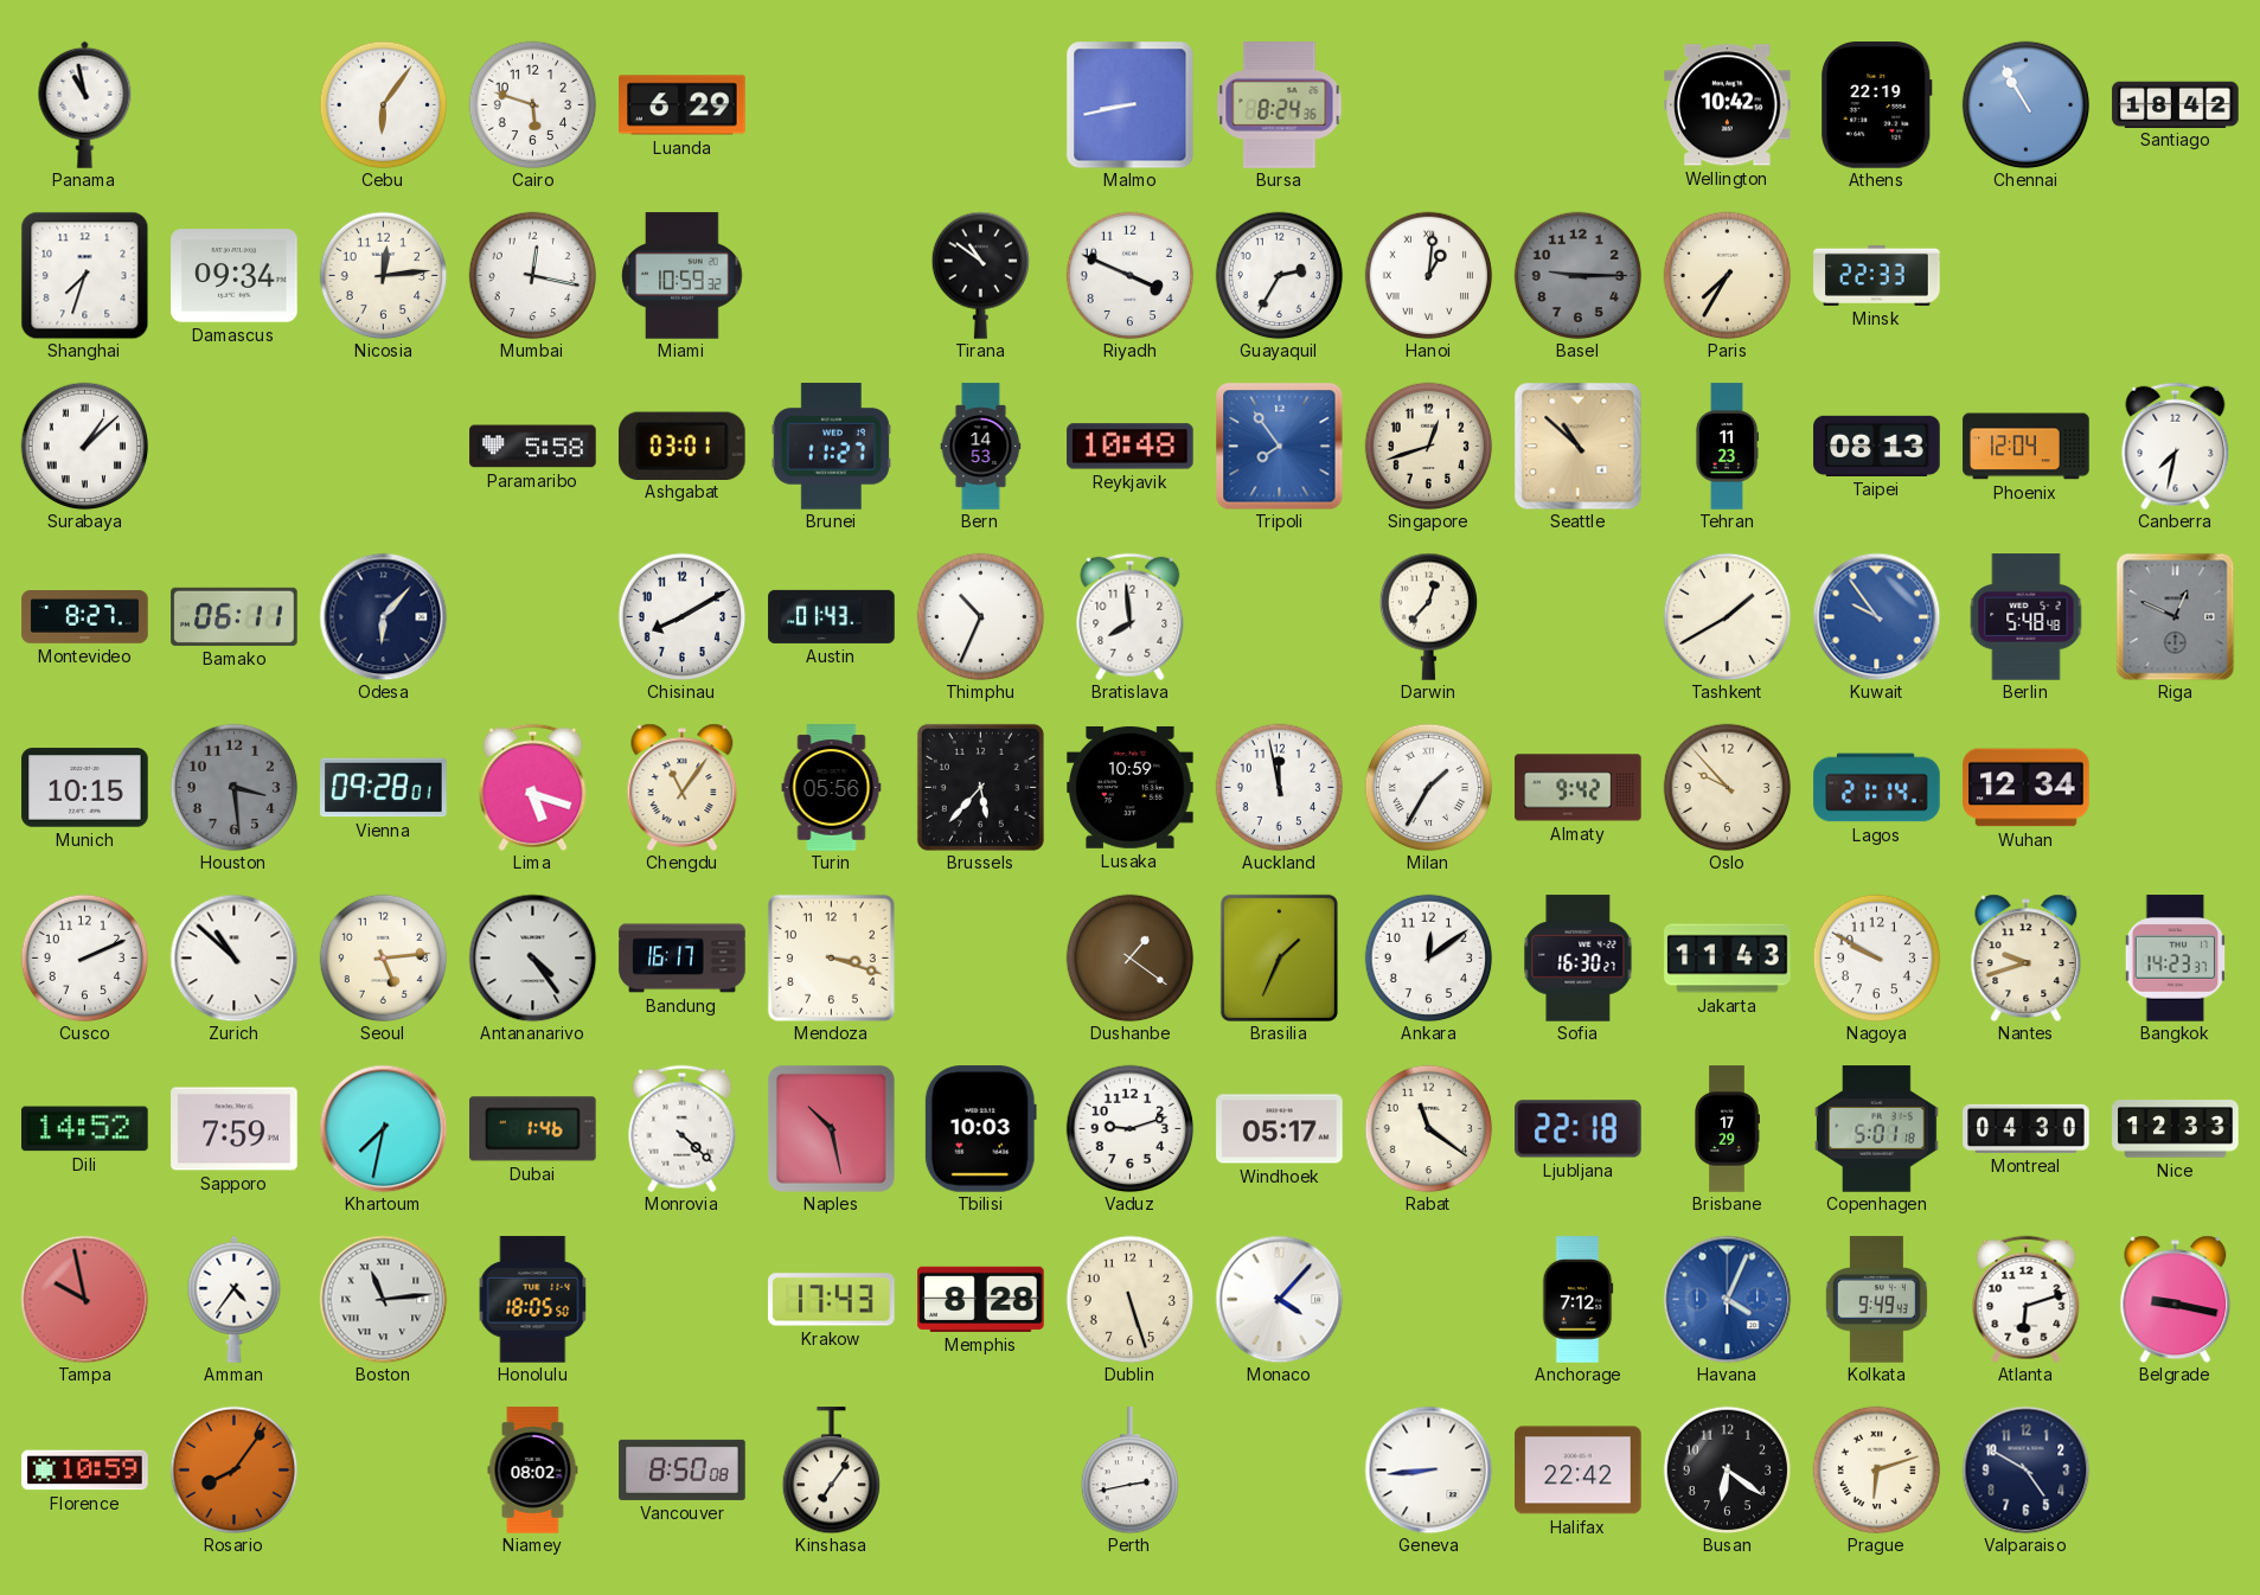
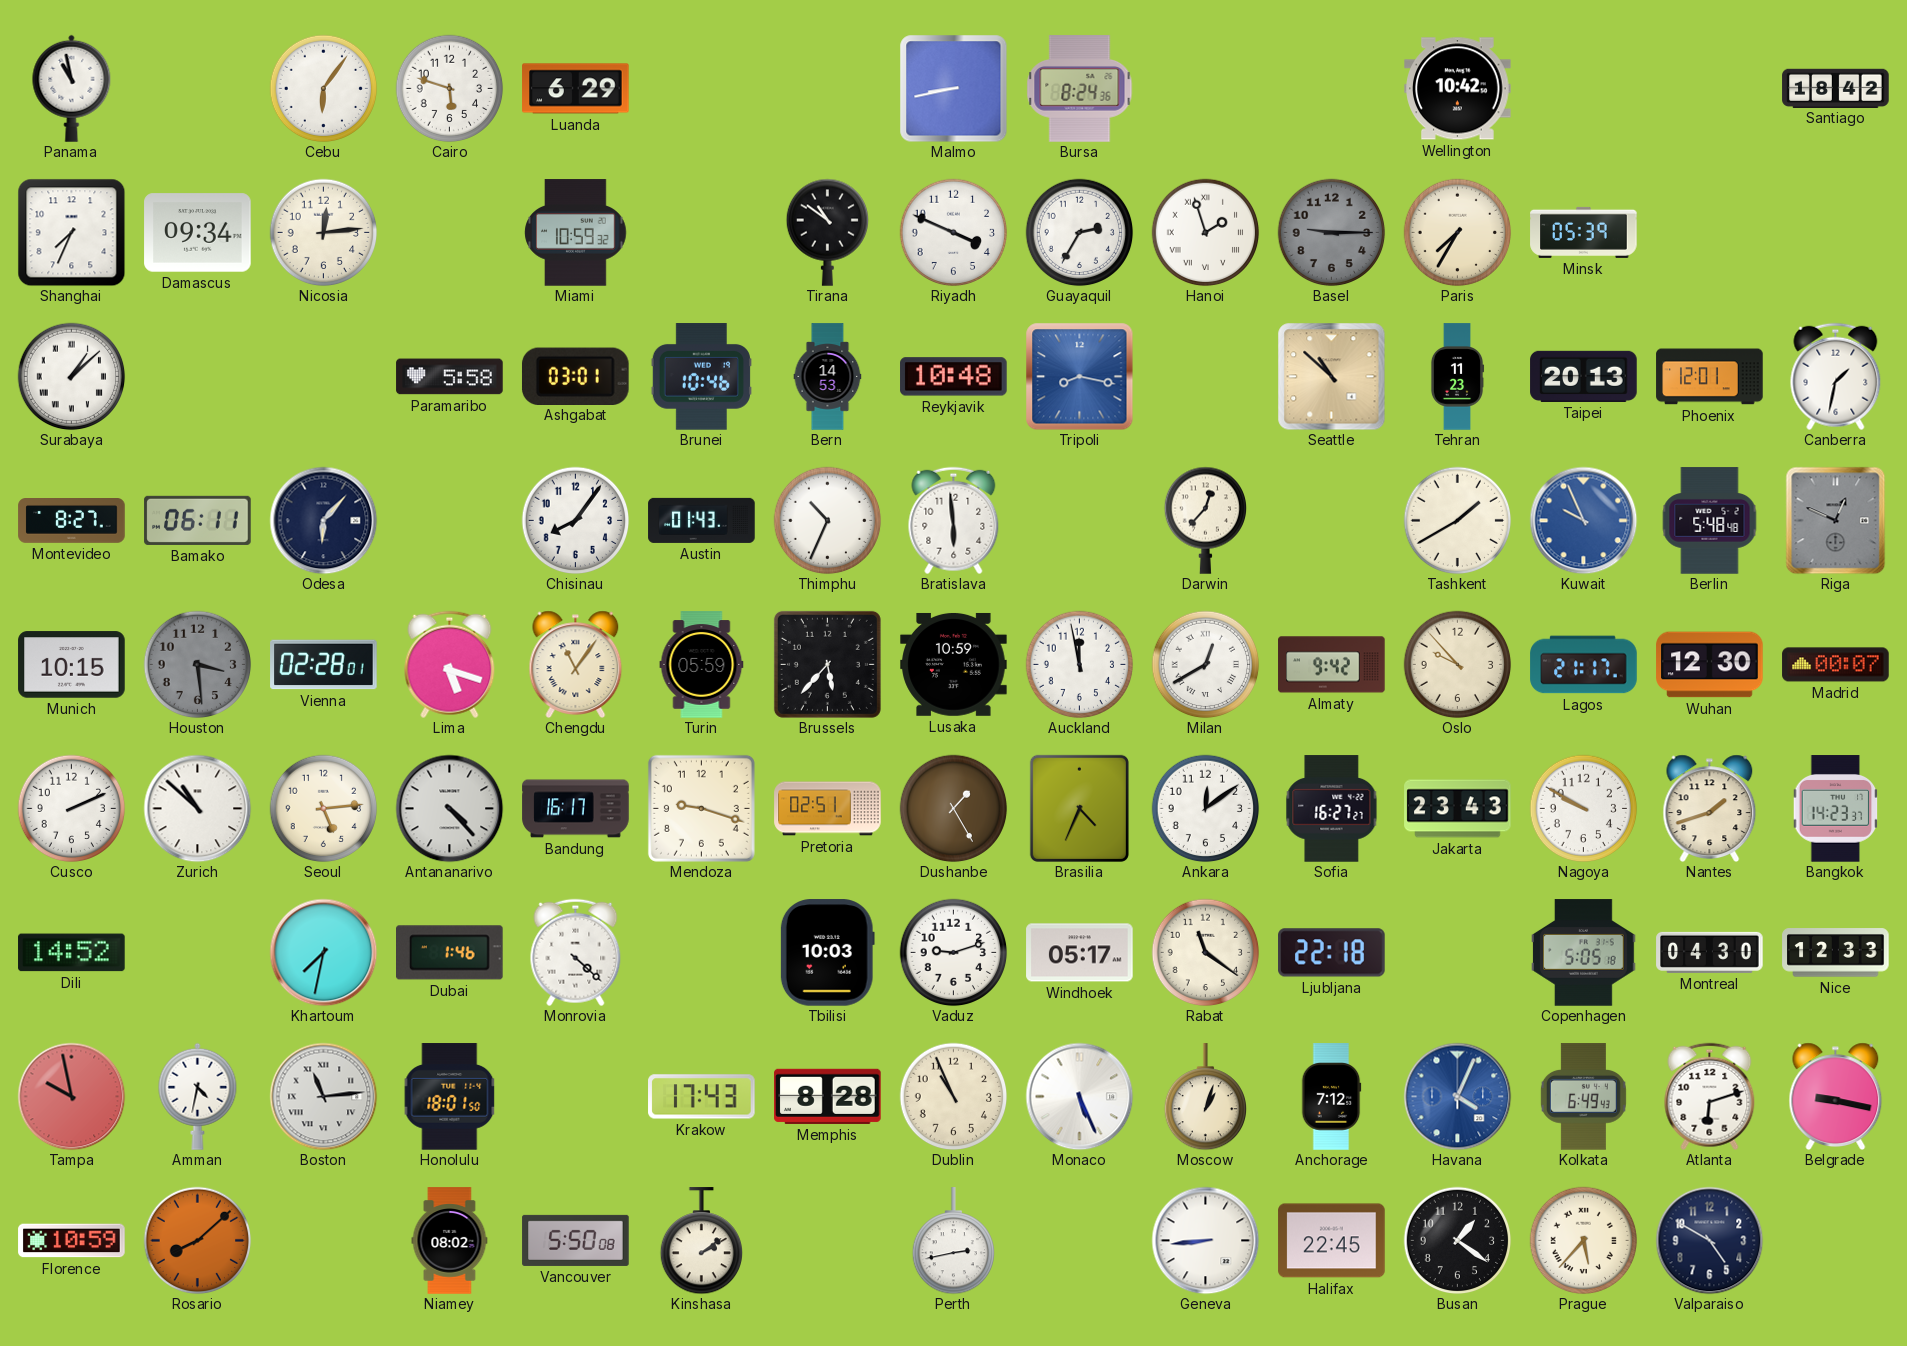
Athens: 22:19 -> none
Chennai: 10:55 -> none
Shanghai: 7:33 -> 7:34
Mumbai: 12:17 -> none
Hanoi: 1:01 -> 1:57
Minsk: 22:33 -> 05:39
Brunei: 11:27 -> 10:46
Tripoli: 7:54 -> 8:17
Singapore: 12:42 -> none
Taipei: 08:13 -> 20:13
Phoenix: 12:04 -> 12:01
Canberra: 7:32 -> 1:32
Chisinau: 8:10 -> 8:06
Bratislava: 7:59 -> 5:59
Kuwait: 9:54 -> 9:56
Vienna: 09:28 -> 02:28
Turin: 05:56 -> 05:59
Milan: 1:35 -> 12:40
Lagos: 21:14 -> 21:17
Wuhan: 12:34 -> 12:30
Madrid: none -> 00:07
Antananarivo: 4:24 -> 4:23
Mendoza: 3:18 -> 9:18
Pretoria: none -> 02:51
Dushanbe: 1:21 -> 1:25
Brasilia: 1:34 -> 4:34
Sofia: 16:30 -> 16:27
Jakarta: 11:43 -> 23:43
Nantes: 9:42 -> 1:42
Sapporo: 7:59 -> none
Naples: 10:28 -> none
Brisbane: 17:29 -> none
Copenhagen: 5:01 -> 5:05
Amman: 4:36 -> 4:32
Honolulu: 18:05 -> 18:01
Dublin: 5:27 -> 10:56
Monaco: 4:07 -> 5:26
Moscow: none -> 1:03
Kolkata: 9:49 -> 6:49
Rosario: 8:06 -> 8:08
Vancouver: 8:50 -> 5:50
Kinshasa: 7:06 -> 2:09
Halifax: 22:42 -> 22:45
Busan: 6:21 -> 1:21
Prague: 6:12 -> 5:37
